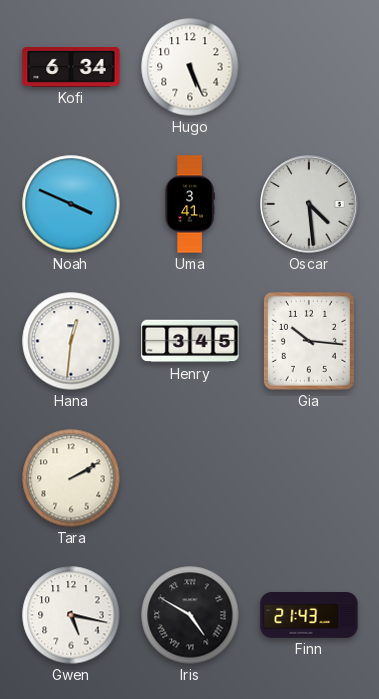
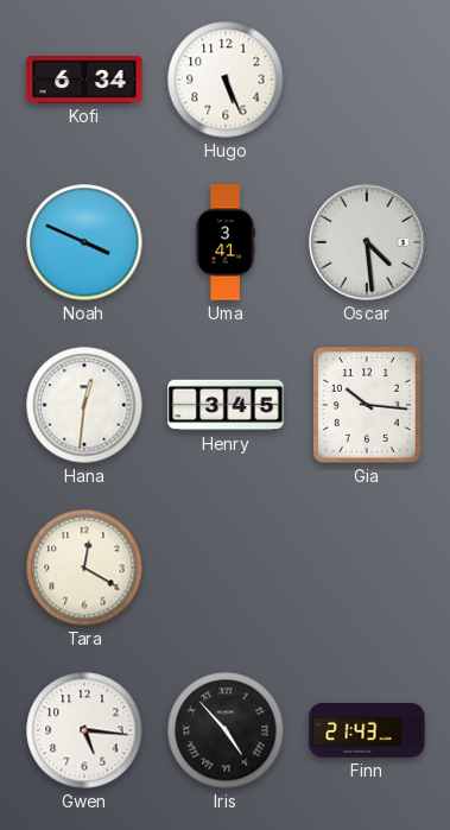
Tara: 2:10 -> 12:20
Gwen: 5:17 -> 5:16
Iris: 4:50 -> 4:53
